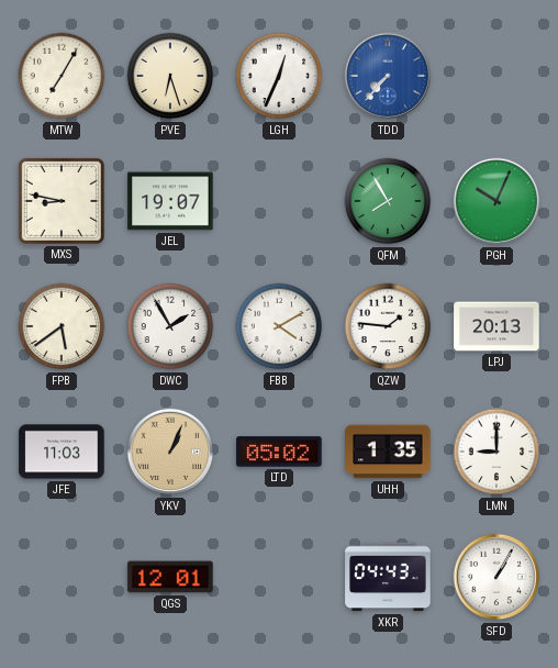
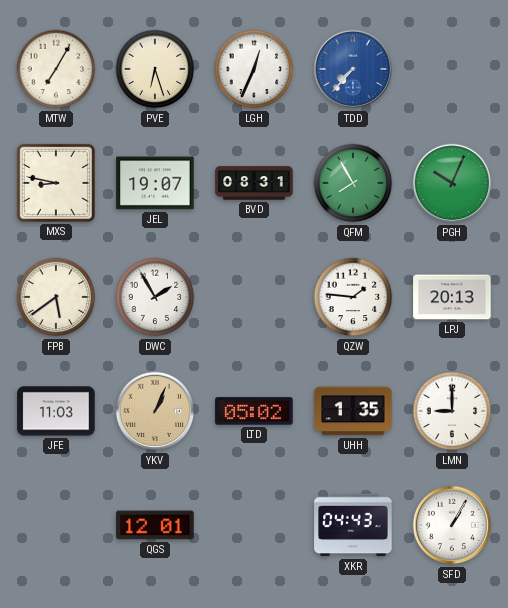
BVD: none -> 08:31
FBB: 4:10 -> none
